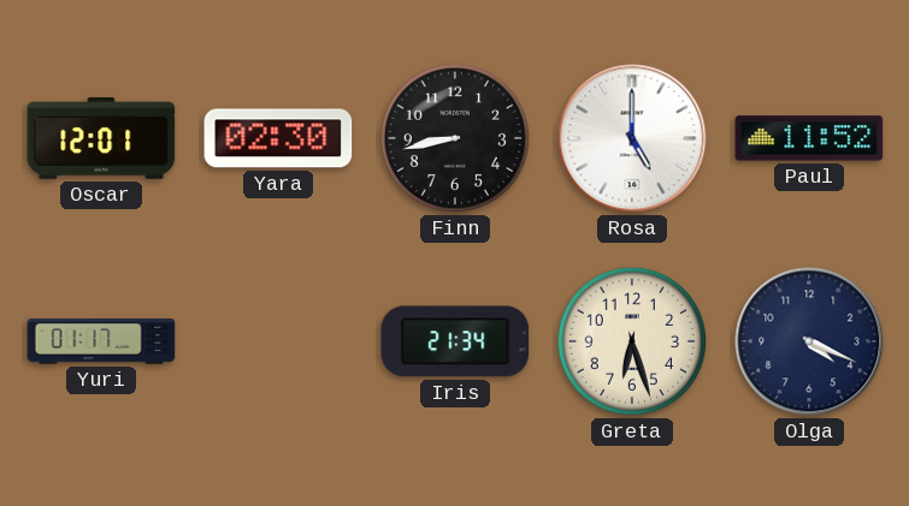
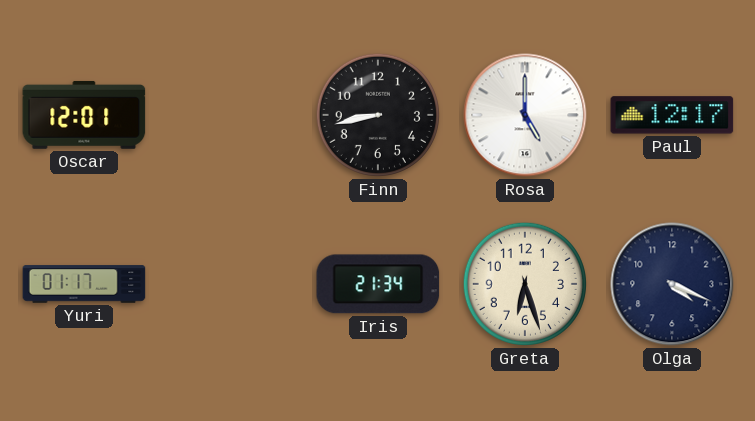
Yara: 02:30 -> none
Paul: 11:52 -> 12:17
